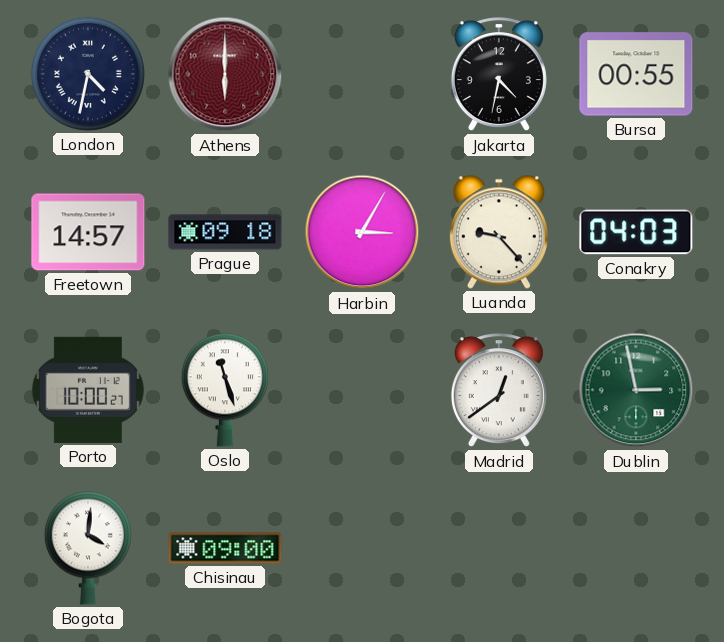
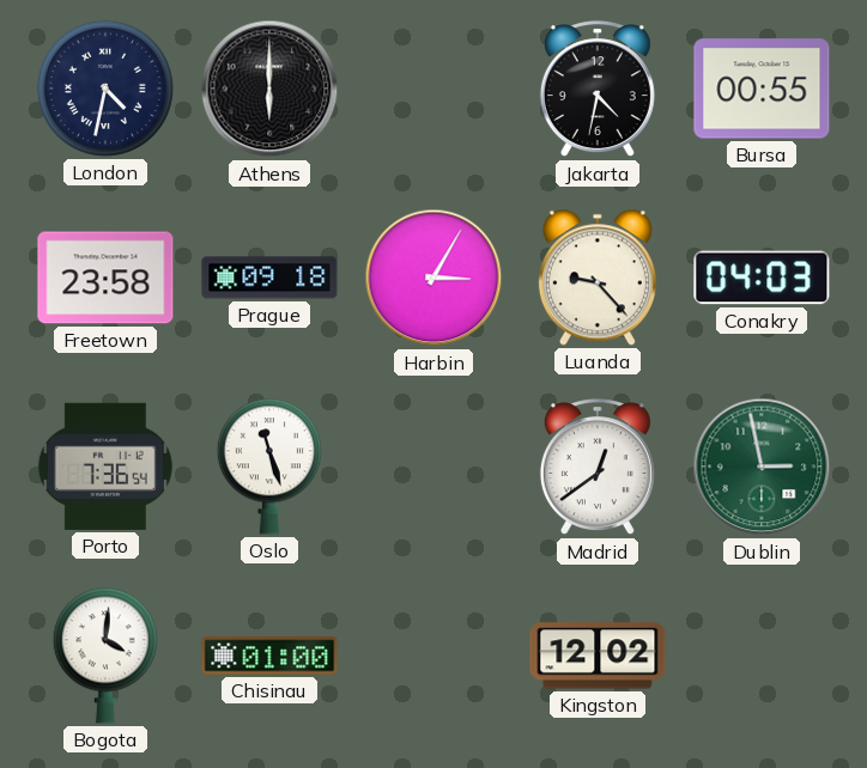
Athens dial: burgundy -> black
Freetown: 14:57 -> 23:58
Porto: 10:00 -> 7:36
Chisinau: 09:00 -> 01:00
Kingston: none -> 12:02
